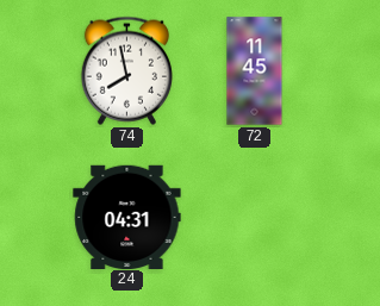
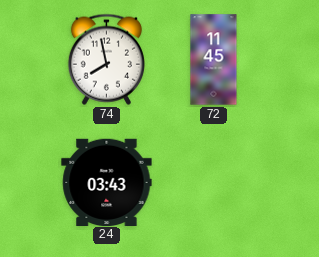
24: 04:31 -> 03:43
